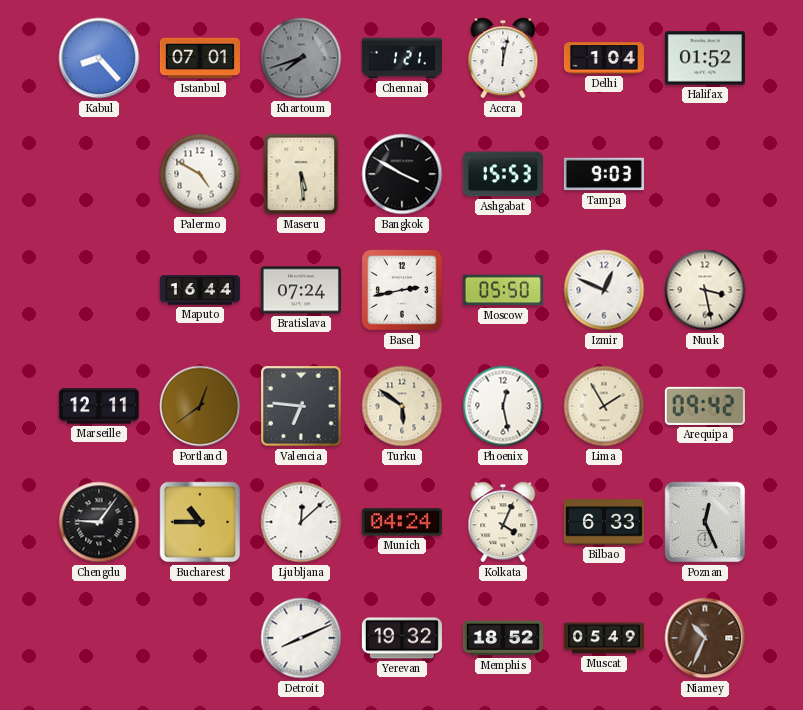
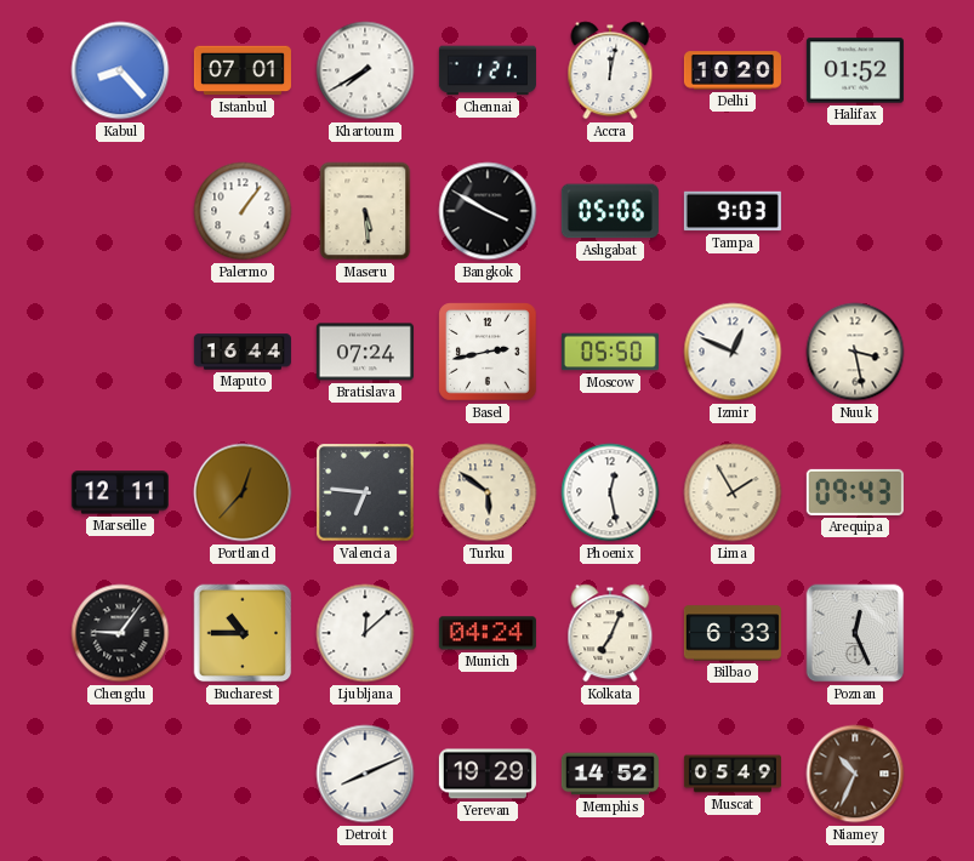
Khartoum: 7:42 -> 7:40
Khartoum dial: grey -> white
Delhi: 1:04 -> 10:20
Palermo: 4:50 -> 1:06
Ashgabat: 15:53 -> 05:06
Portland: 12:39 -> 12:37
Arequipa: 09:42 -> 09:43
Kolkata: 4:04 -> 7:04
Yerevan: 19:32 -> 19:29
Memphis: 18:52 -> 14:52
